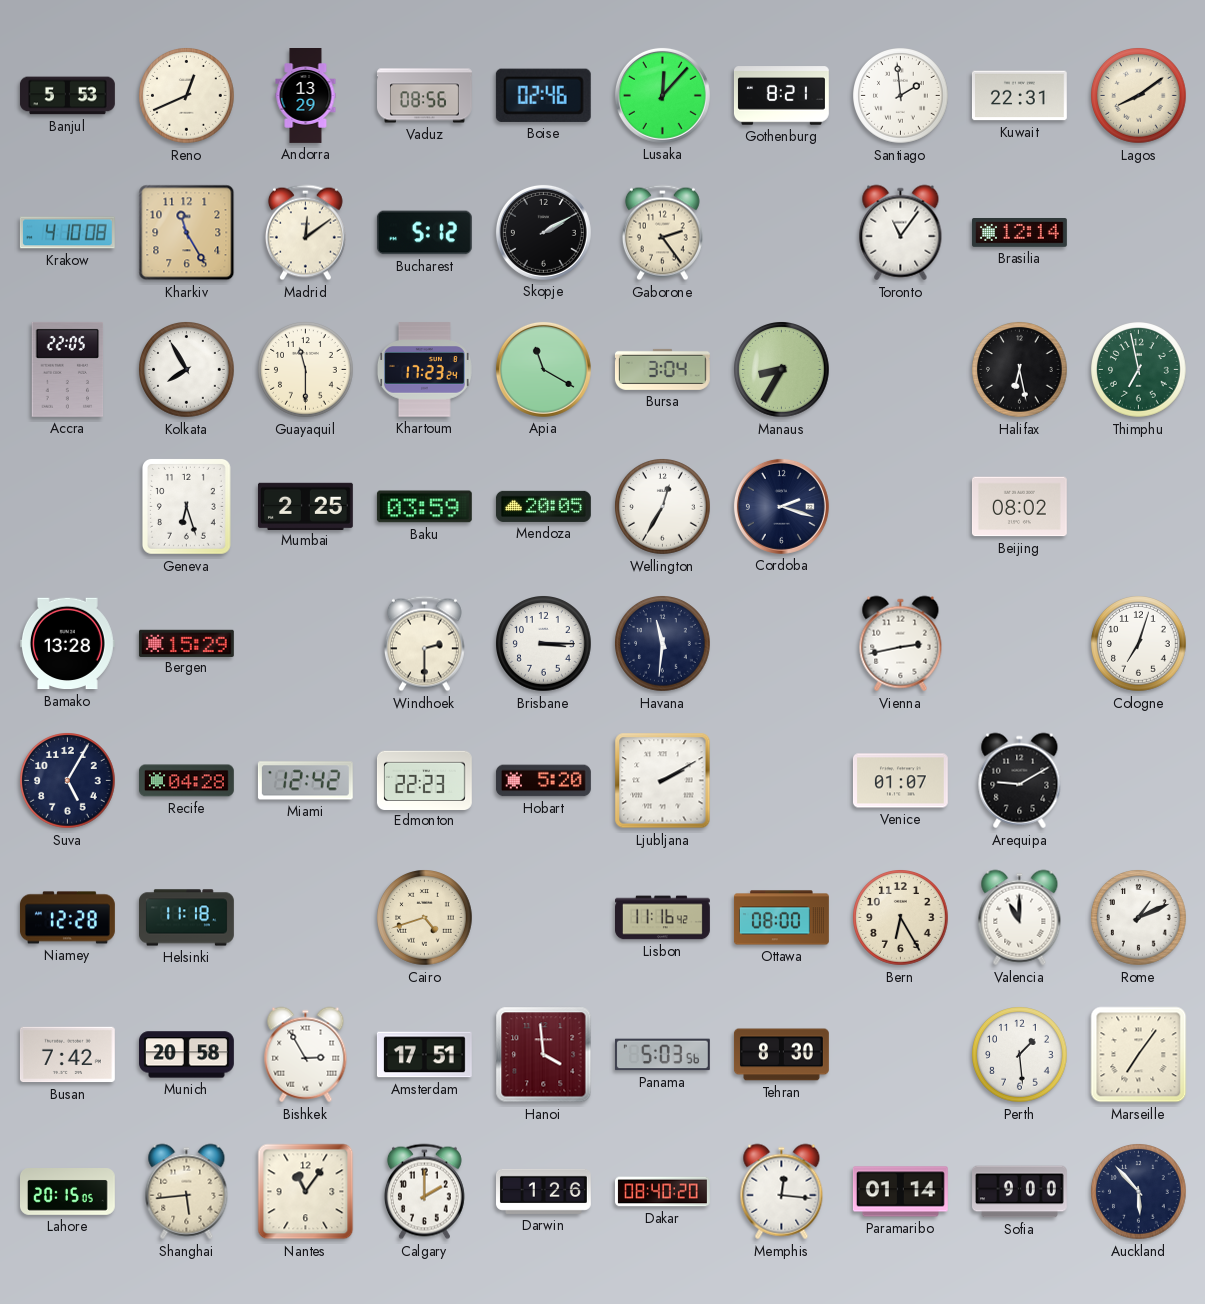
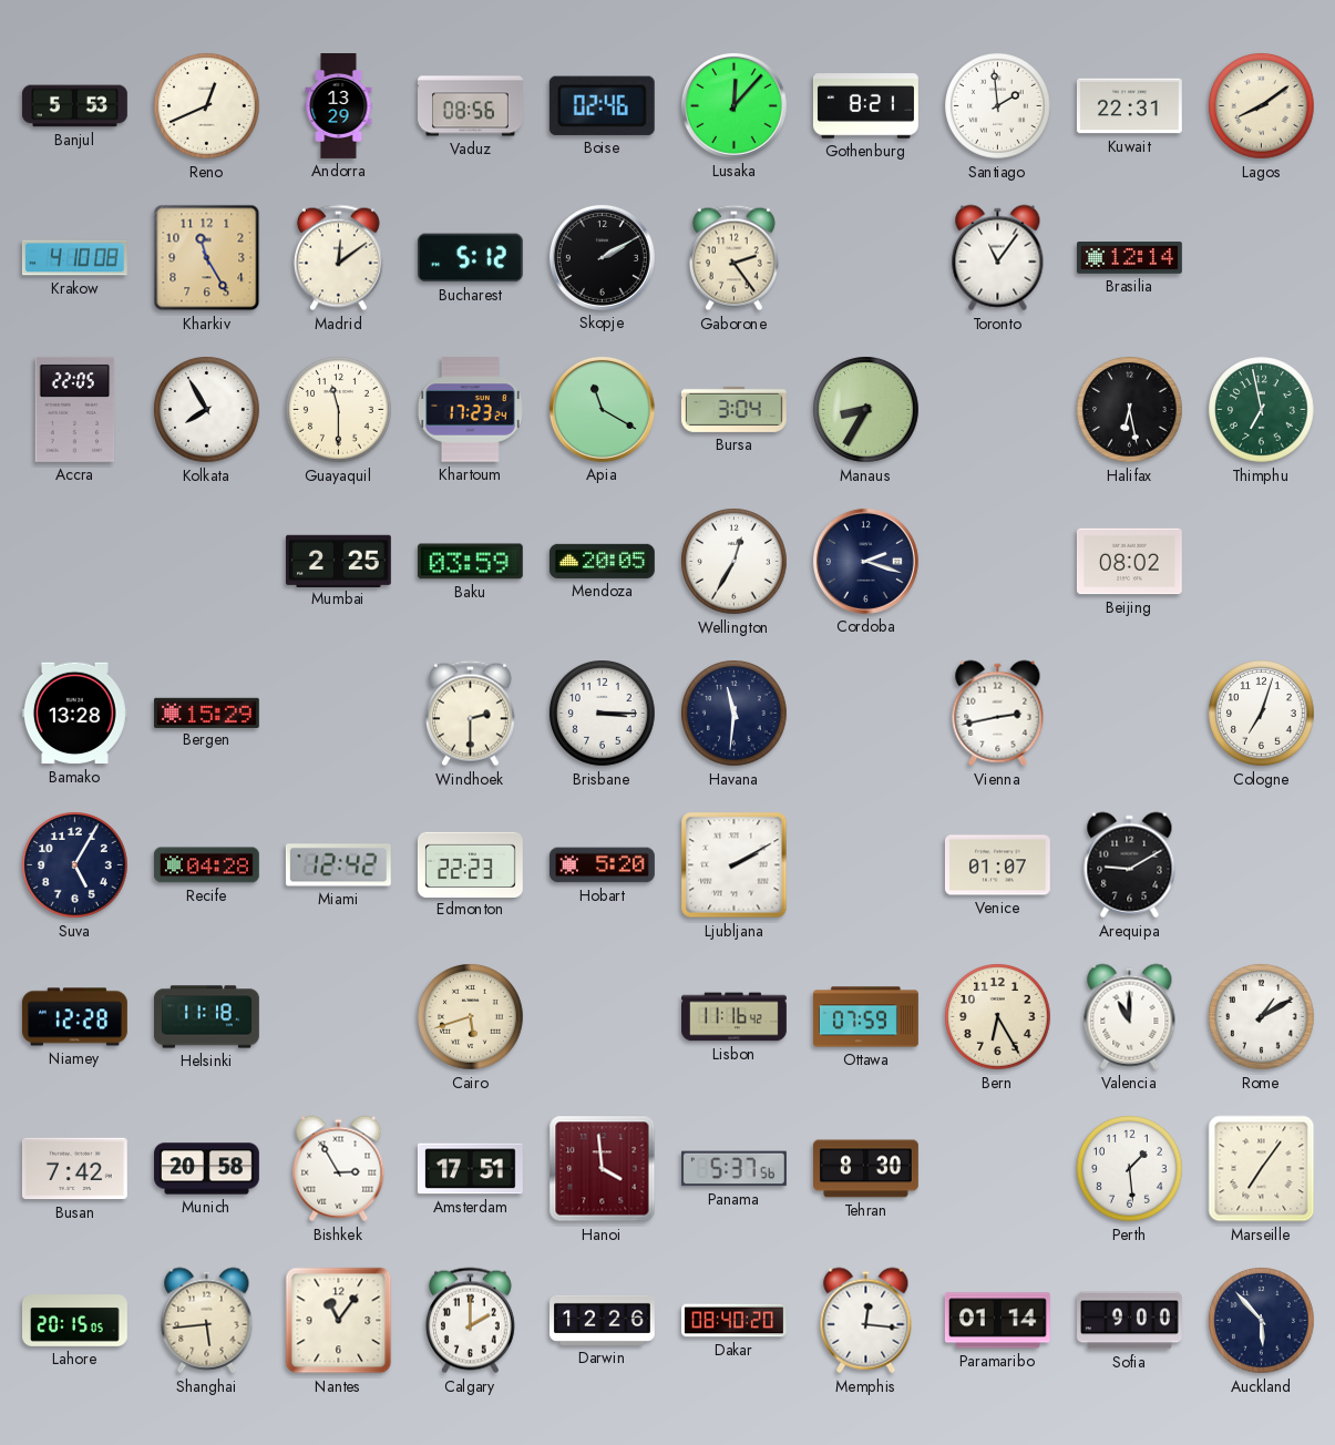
Geneva: 6:27 -> none
Cairo: 4:42 -> 5:42
Ottawa: 08:00 -> 07:59
Rome: 1:11 -> 1:10
Panama: 5:03 -> 5:37
Darwin: 1:26 -> 12:26
